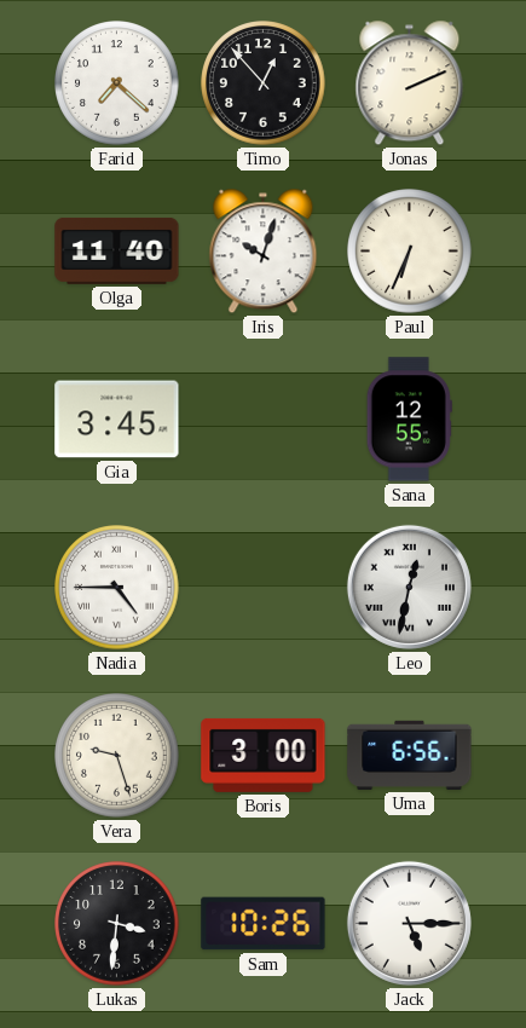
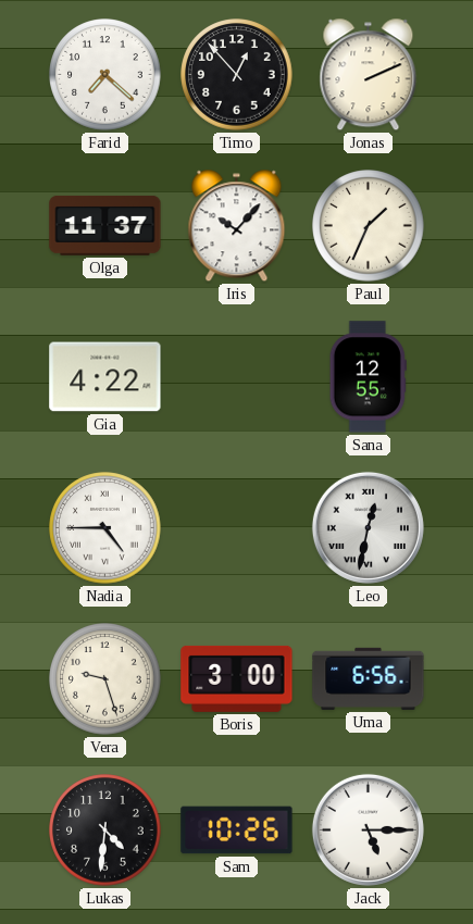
Olga: 11:40 -> 11:37
Iris: 10:03 -> 10:07
Paul: 6:34 -> 1:34
Gia: 3:45 -> 4:22
Lukas: 3:31 -> 4:31
